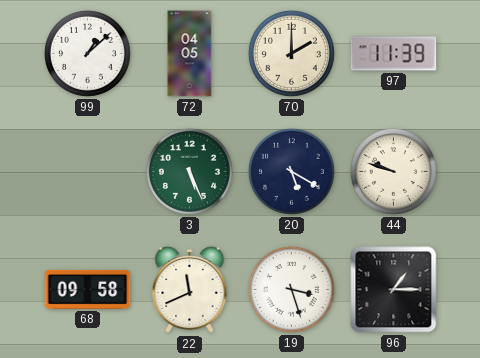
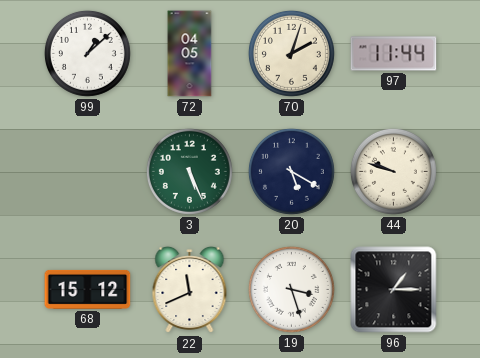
70: 2:00 -> 2:03
97: 11:39 -> 11:44
68: 09:58 -> 15:12
